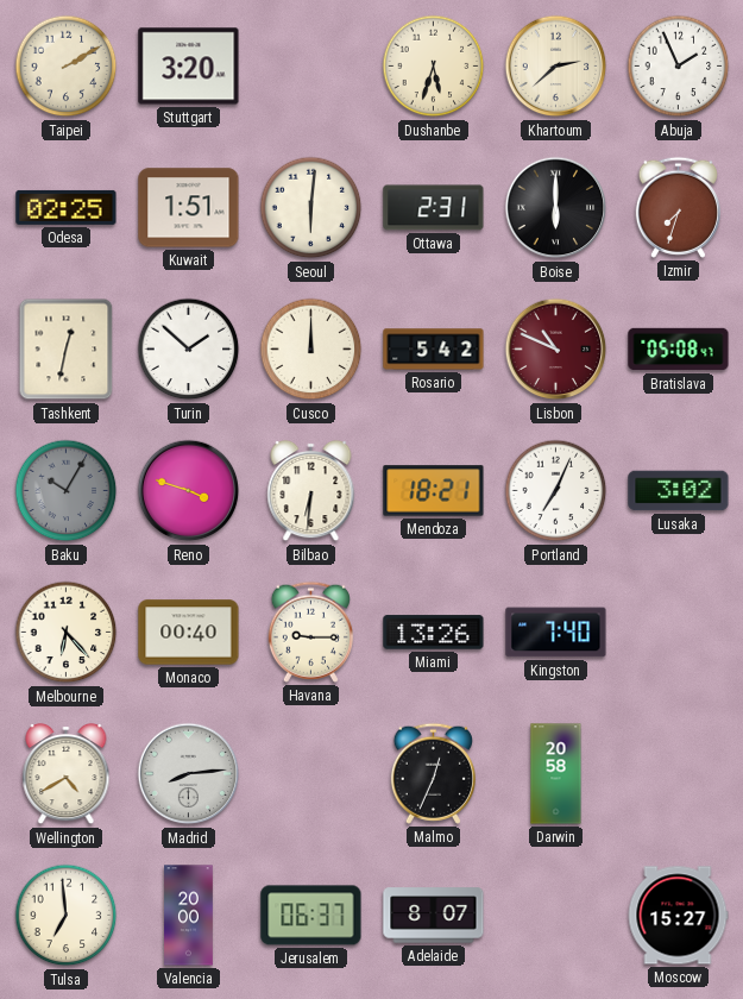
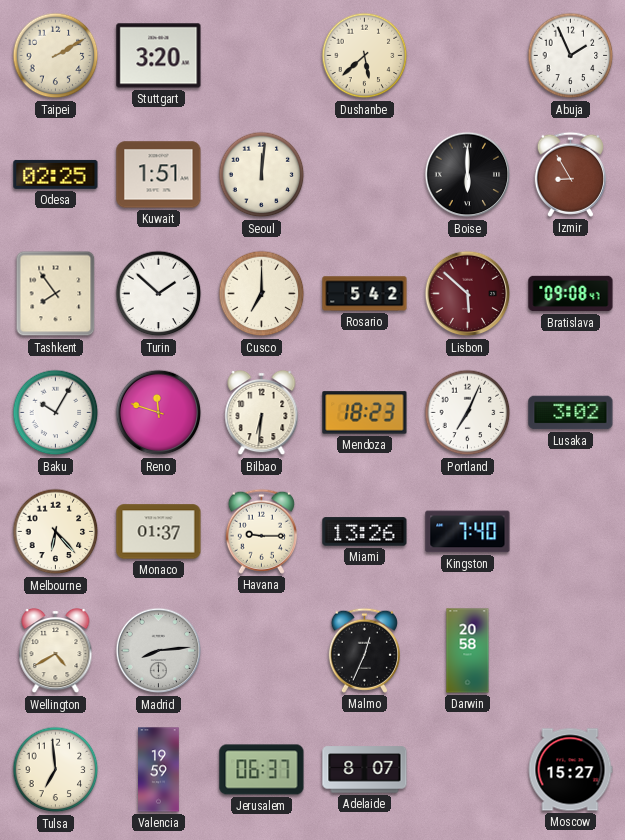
Dushanbe: 5:33 -> 5:38
Khartoum: 2:38 -> none
Seoul: 6:01 -> 12:01
Ottawa: 2:31 -> none
Izmir: 7:33 -> 8:55
Tashkent: 12:32 -> 7:54
Cusco: 12:00 -> 7:00
Lisbon: 10:49 -> 5:52
Bratislava: 05:08 -> 09:08
Baku dial: grey -> white
Reno: 3:48 -> 11:48
Mendoza: 18:21 -> 18:23
Monaco: 00:40 -> 01:37
Valencia: 20:00 -> 19:59
